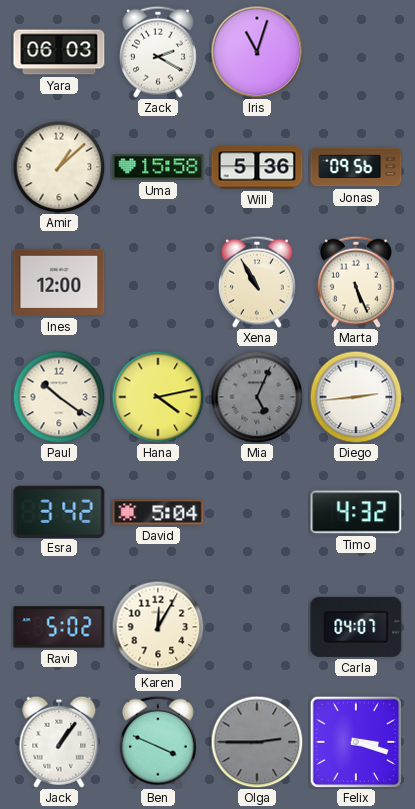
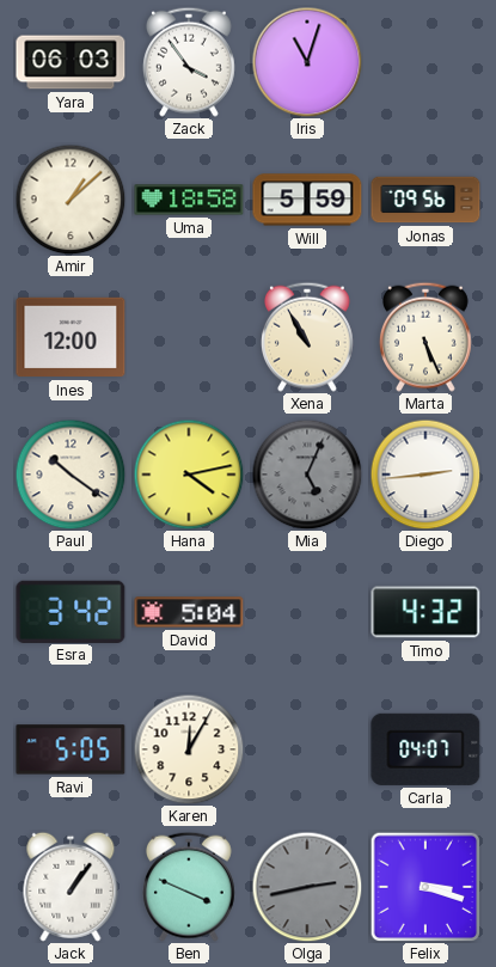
Zack: 2:20 -> 3:54
Uma: 15:58 -> 18:58
Will: 5:36 -> 5:59
Ravi: 5:02 -> 5:05
Olga: 2:45 -> 2:43
